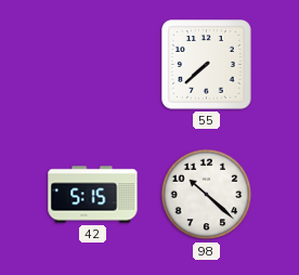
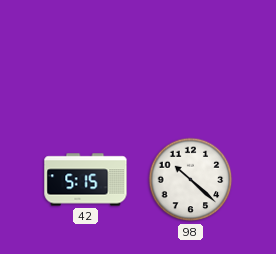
55: 7:38 -> none
